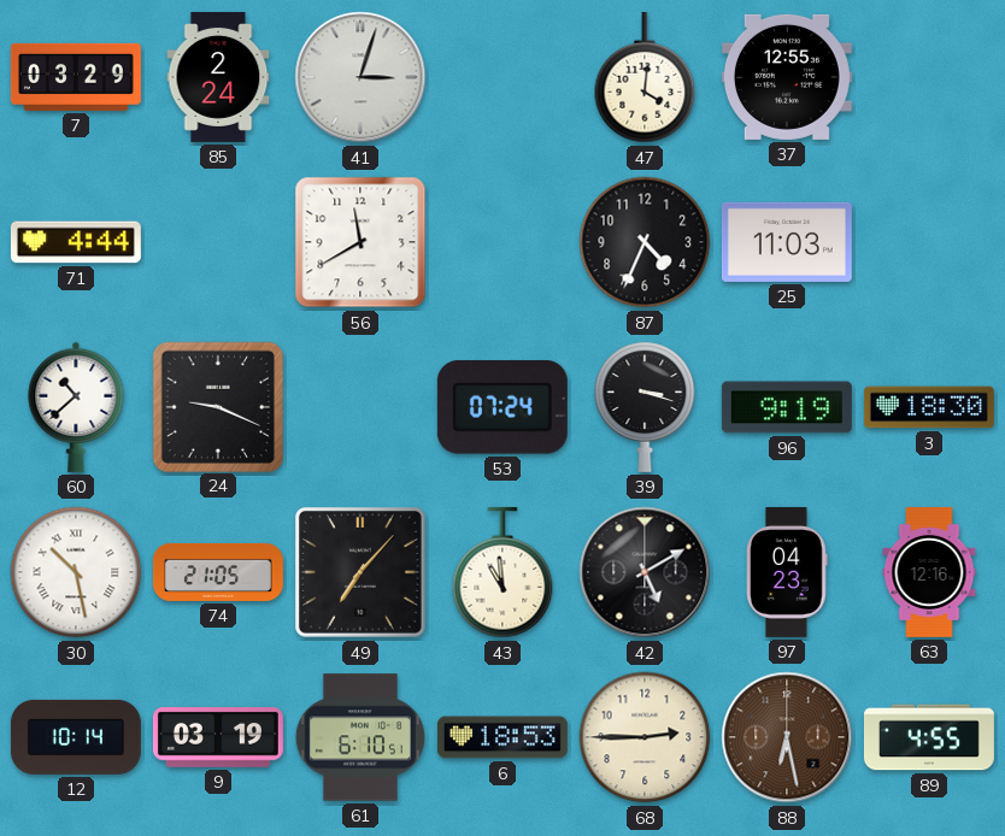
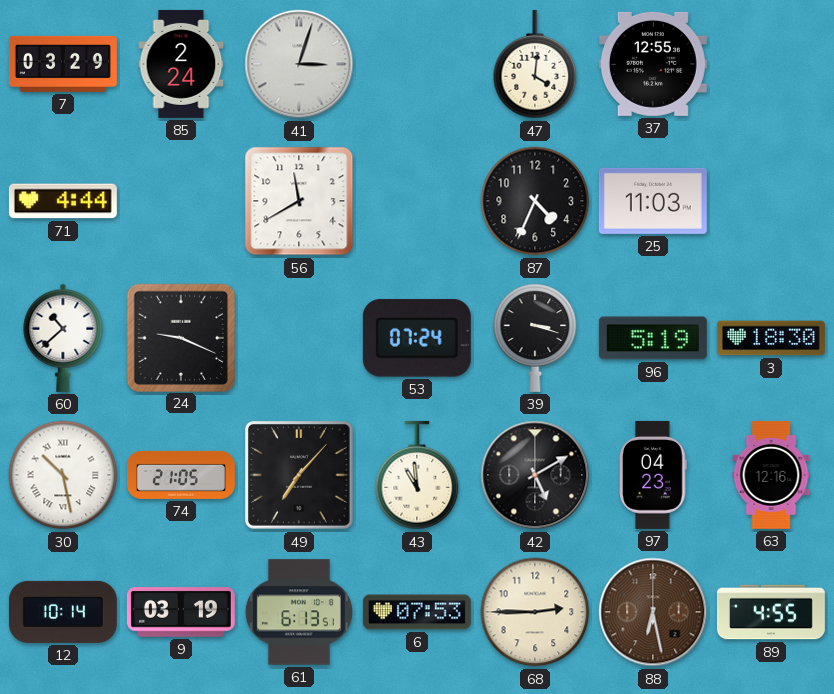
96: 9:19 -> 5:19
61: 6:10 -> 6:13
6: 18:53 -> 07:53
